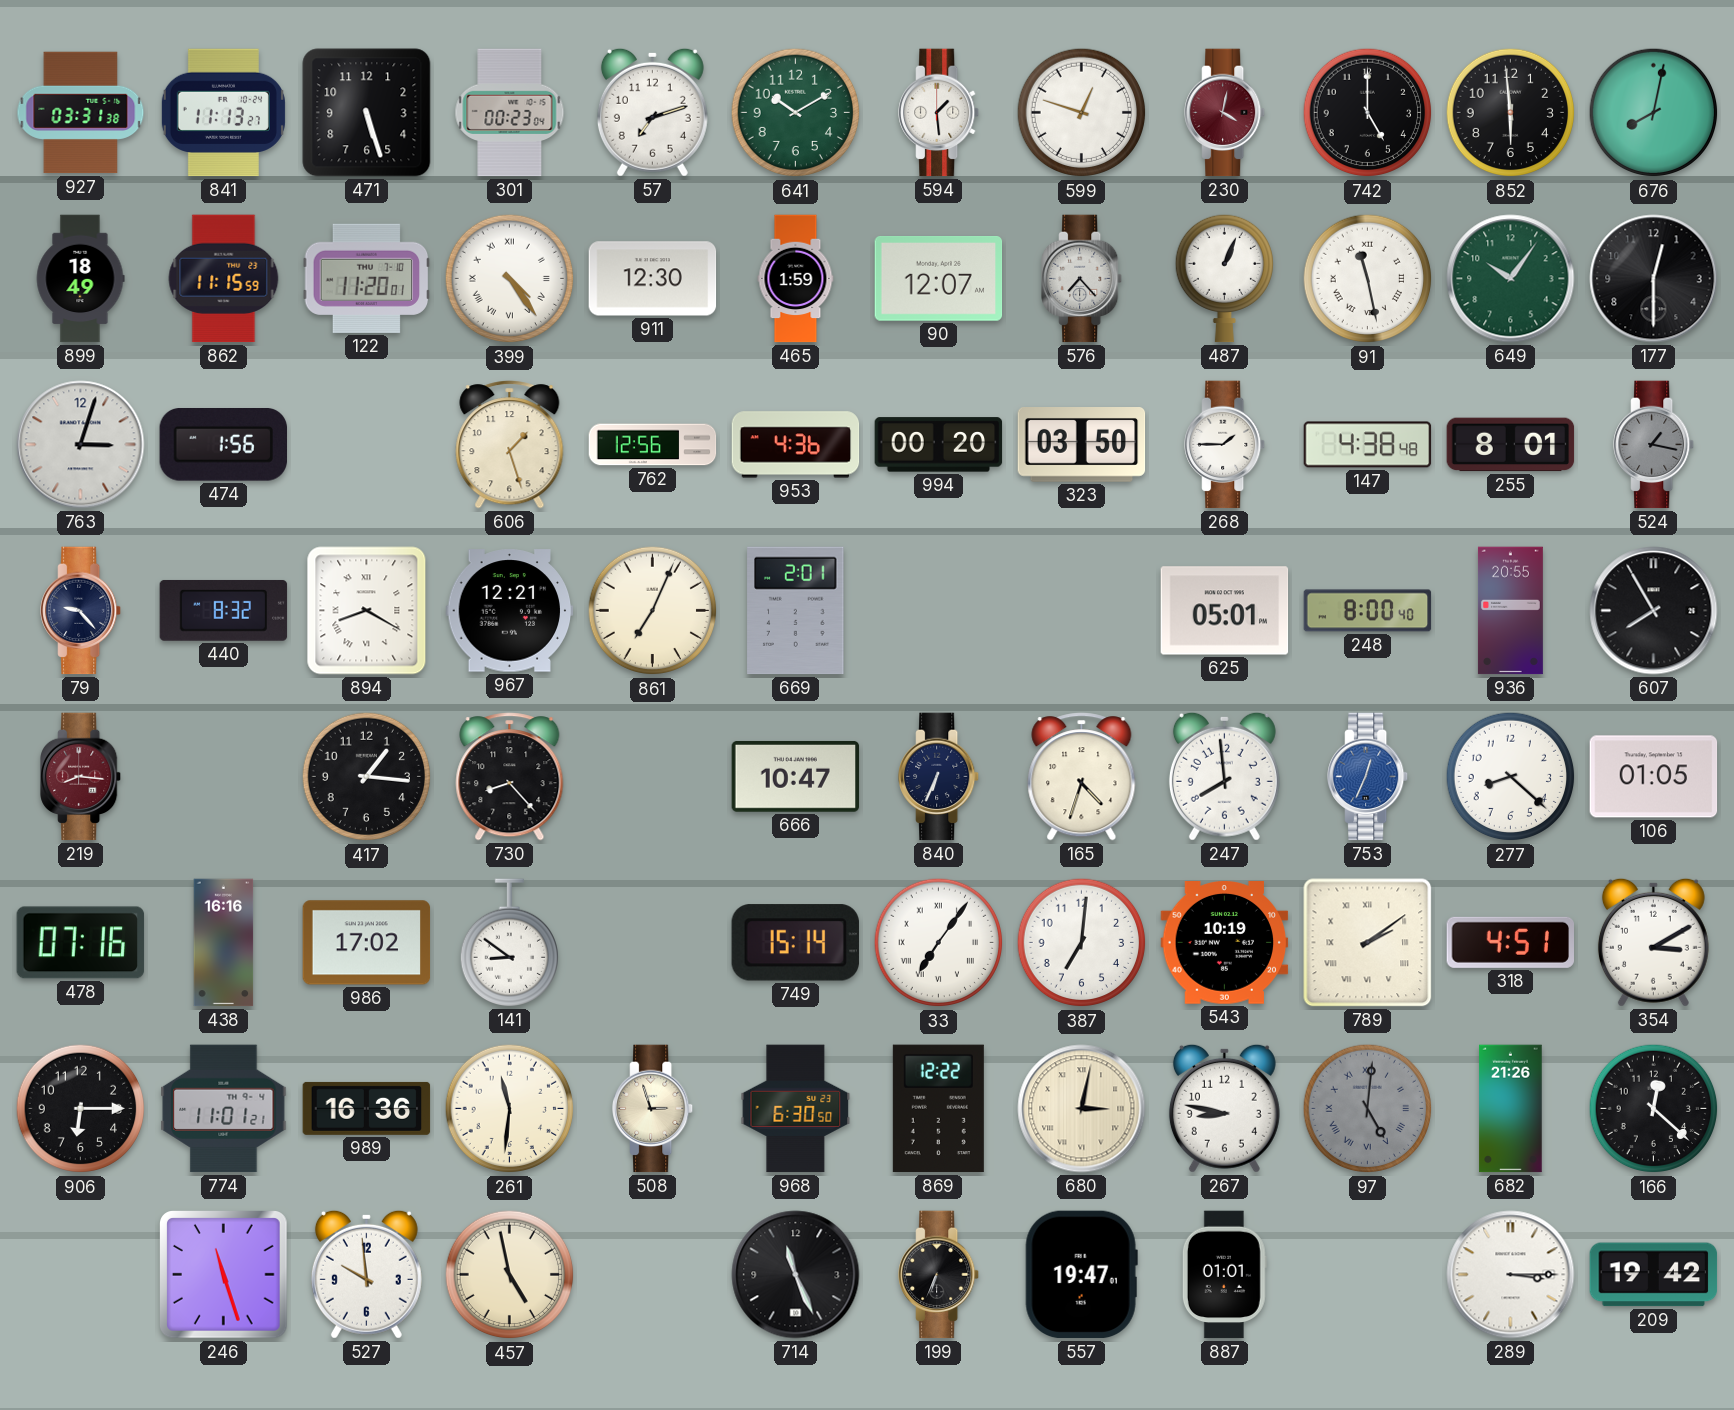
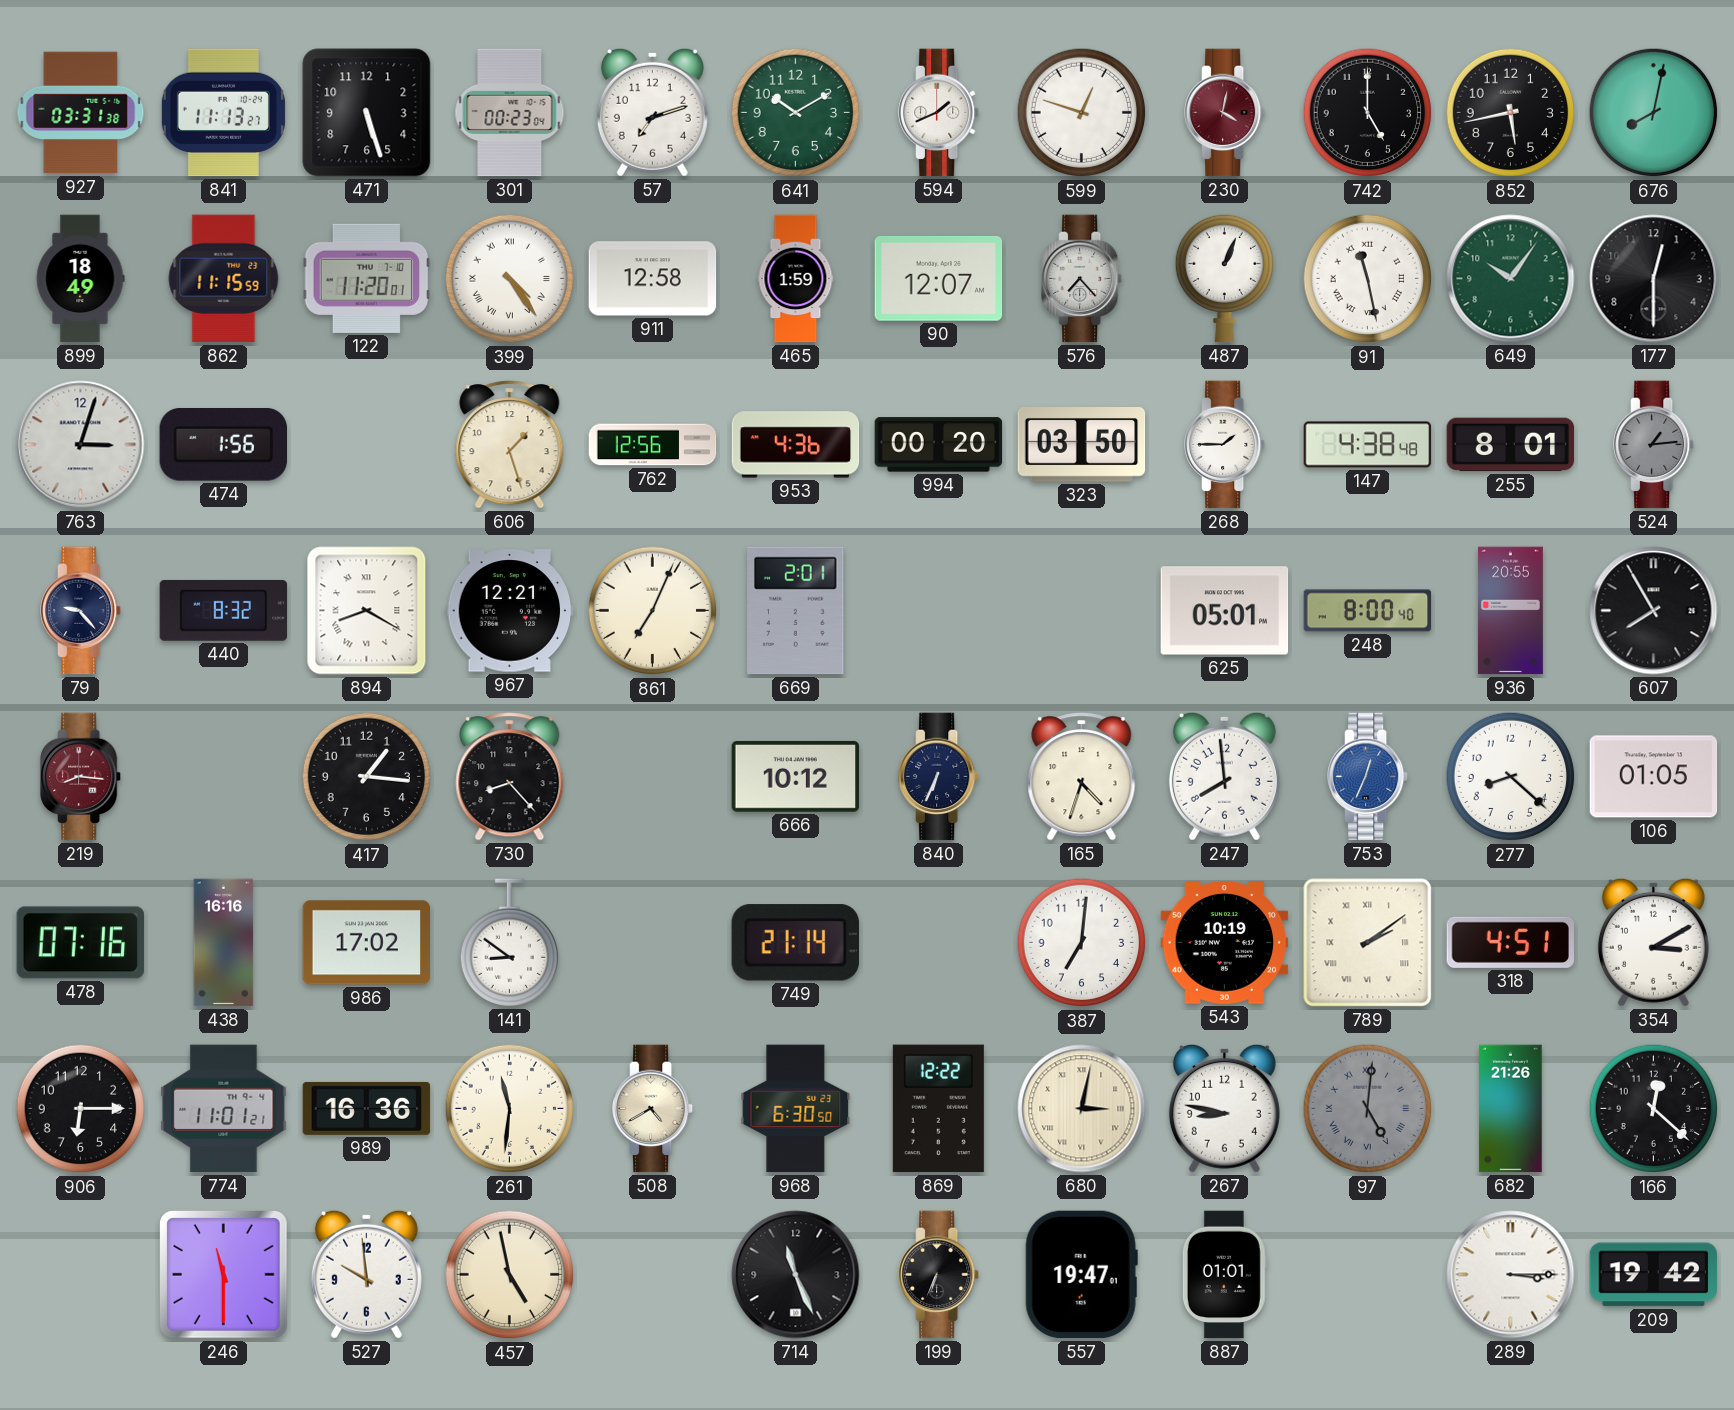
594: 1:29 -> 1:41
852: 5:59 -> 5:43
911: 12:30 -> 12:58
524: 1:17 -> 1:14
666: 10:47 -> 10:12
749: 15:14 -> 21:14
33: 7:06 -> none
508: 2:57 -> 4:40
246: 11:27 -> 11:30
